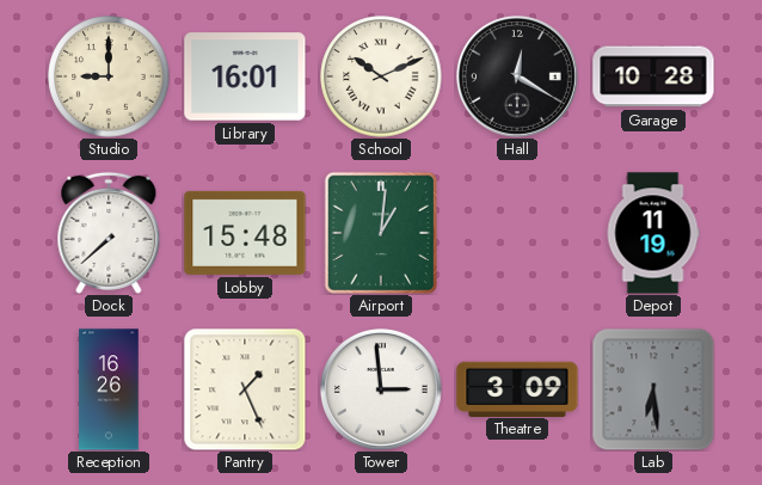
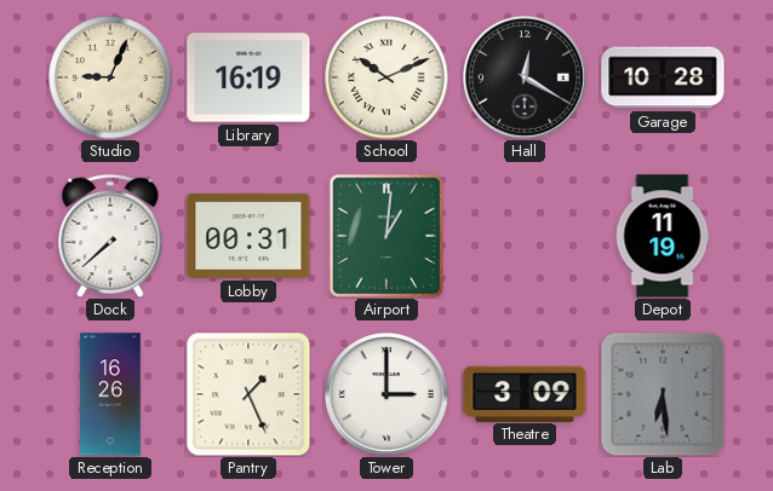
Studio: 9:00 -> 9:04
Library: 16:01 -> 16:19
Lobby: 15:48 -> 00:31
Tower: 2:59 -> 3:00
